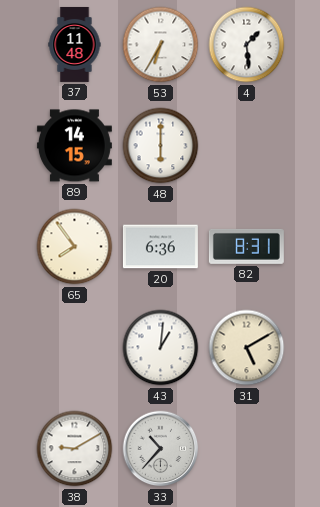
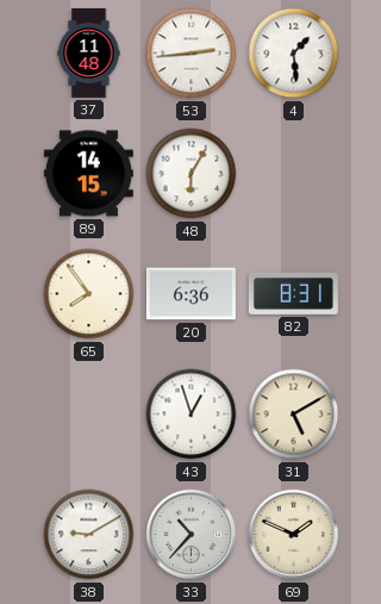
53: 6:35 -> 2:44
48: 6:00 -> 6:05
43: 1:01 -> 12:57
69: none -> 1:49
